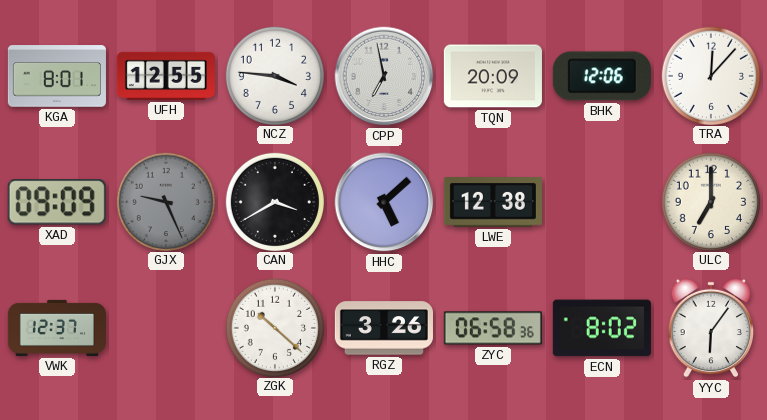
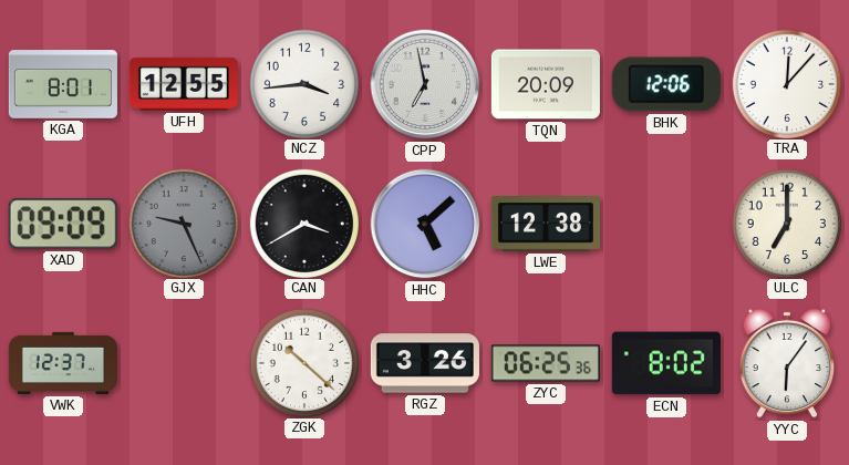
NCZ: 3:46 -> 3:44
ZYC: 06:58 -> 06:25
